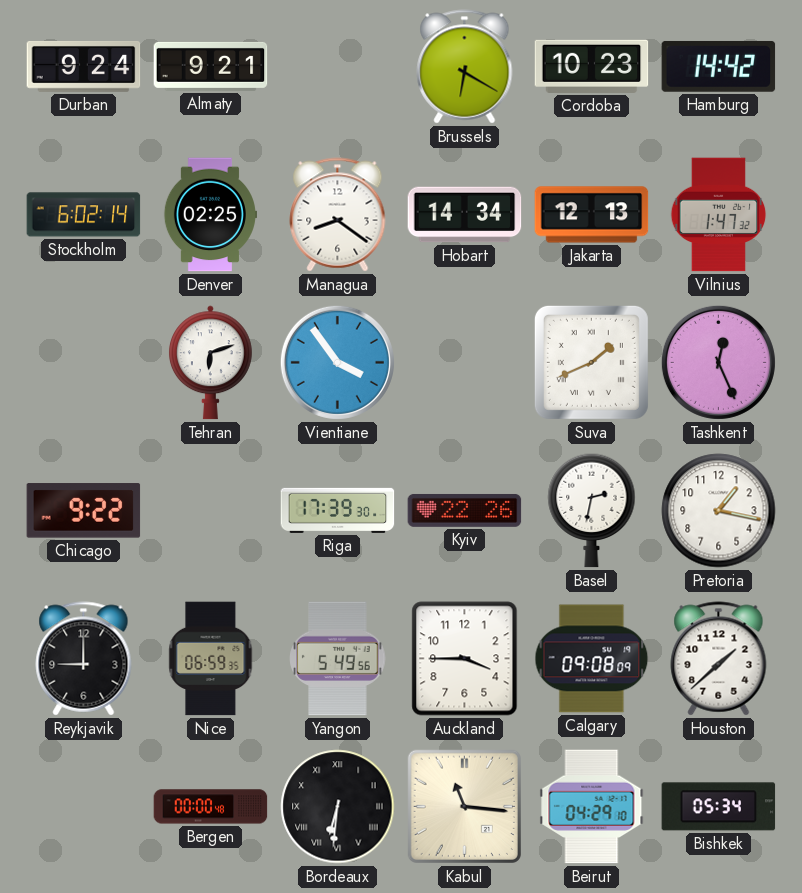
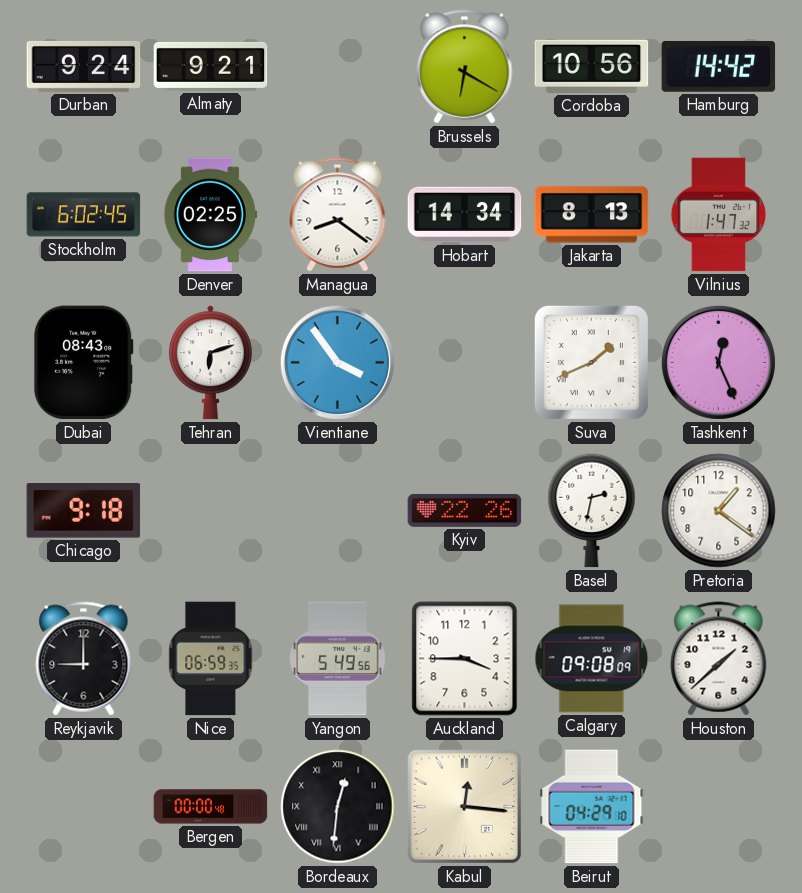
Cordoba: 10:23 -> 10:56
Stockholm: 6:02:14 -> 6:02:45
Jakarta: 12:13 -> 8:13
Dubai: none -> 08:43
Chicago: 9:22 -> 9:18
Riga: 17:39 -> none
Pretoria: 1:17 -> 1:21
Bordeaux: 6:31 -> 12:31
Kabul: 11:16 -> 12:16
Bishkek: 05:34 -> none
